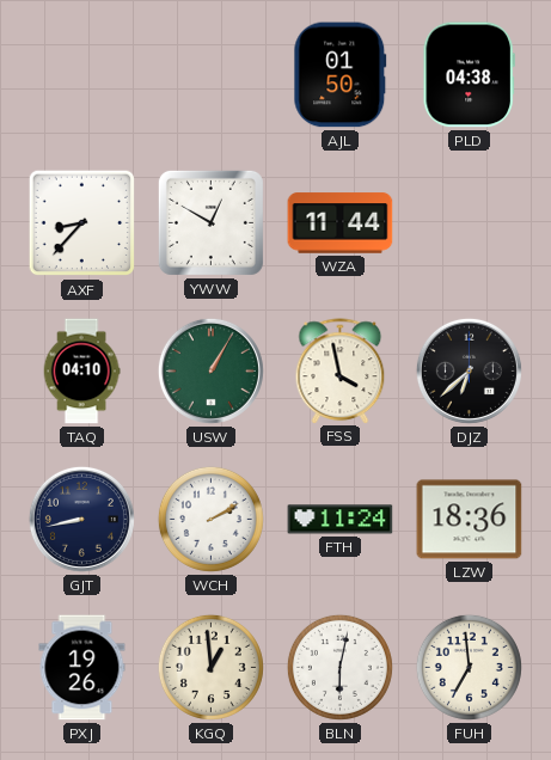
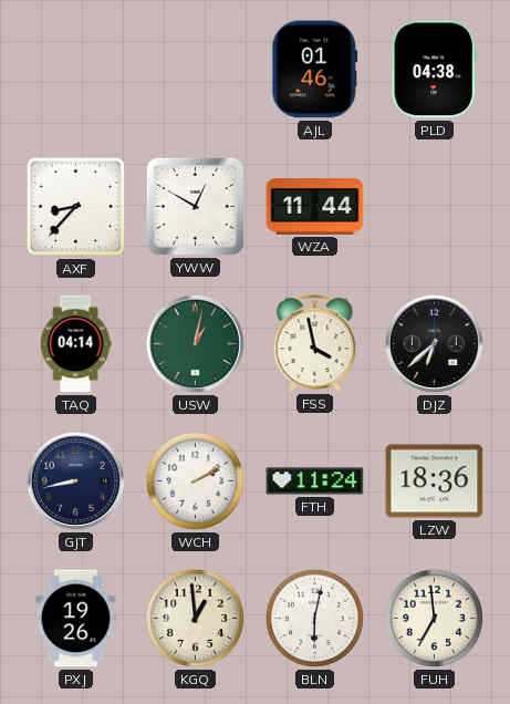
AJL: 01:50 -> 01:46
TAQ: 04:10 -> 04:14
USW: 1:05 -> 1:02
